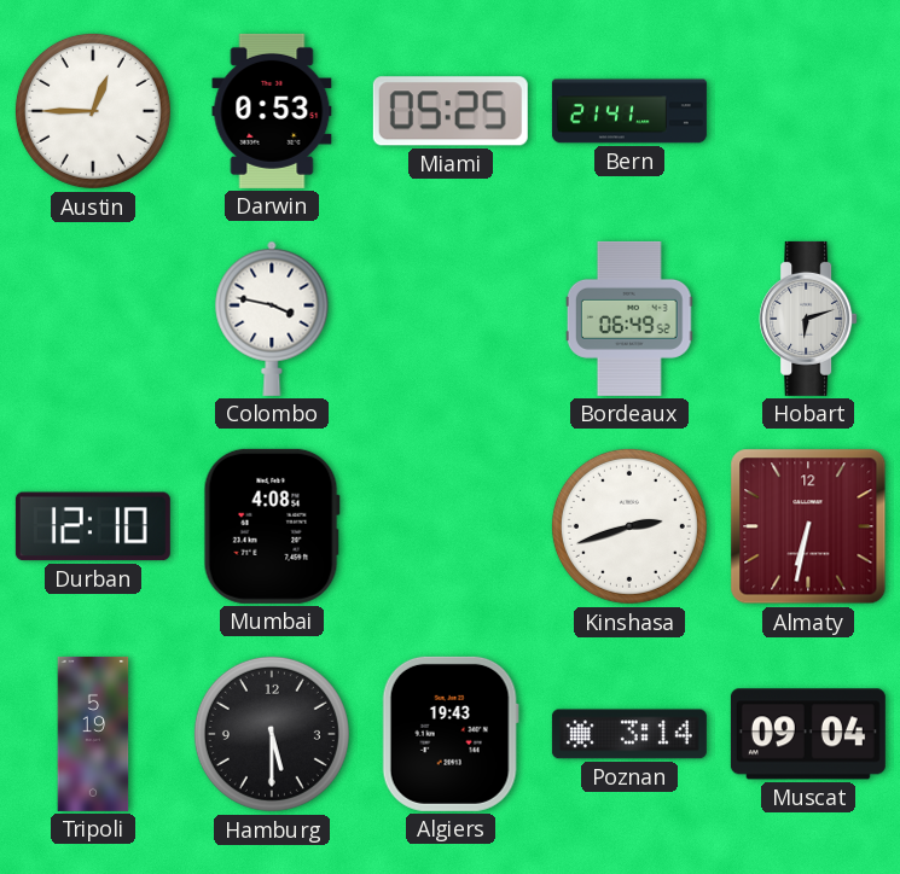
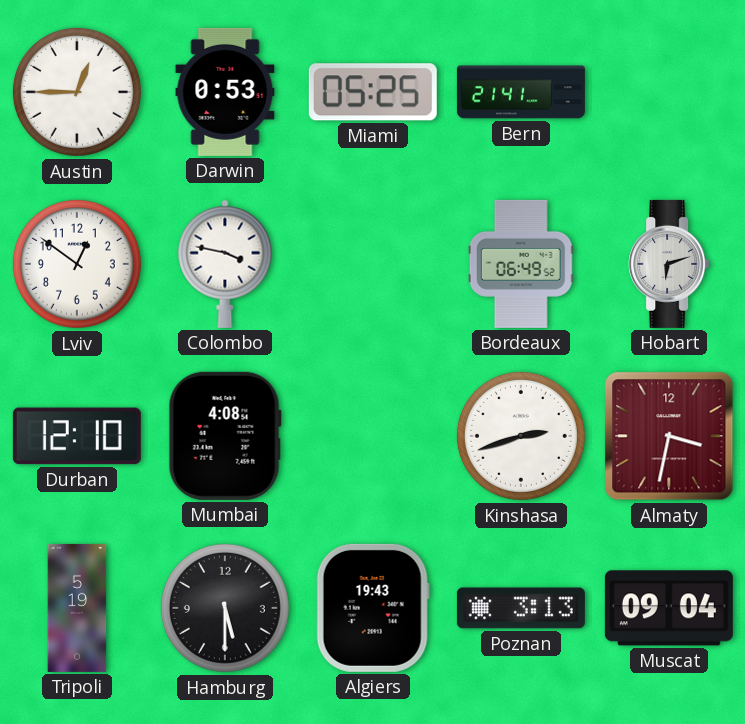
Lviv: none -> 12:51
Almaty: 6:32 -> 3:32
Poznan: 3:14 -> 3:13
